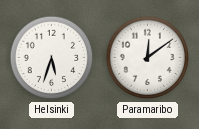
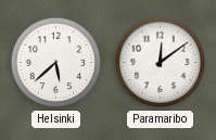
Helsinki: 5:33 -> 5:38
